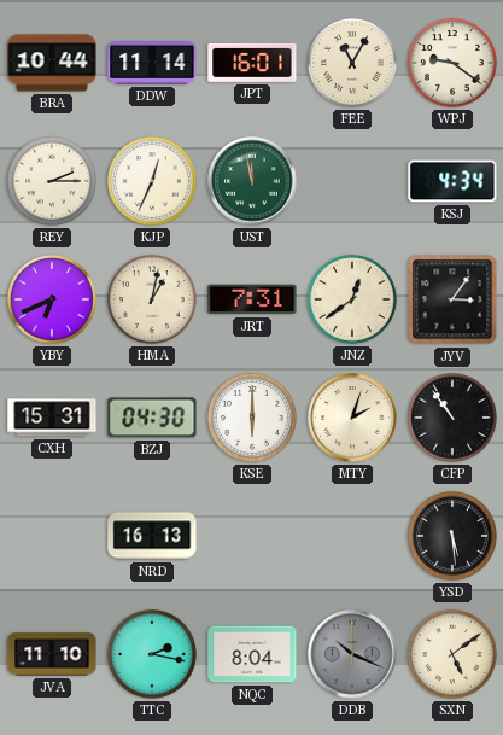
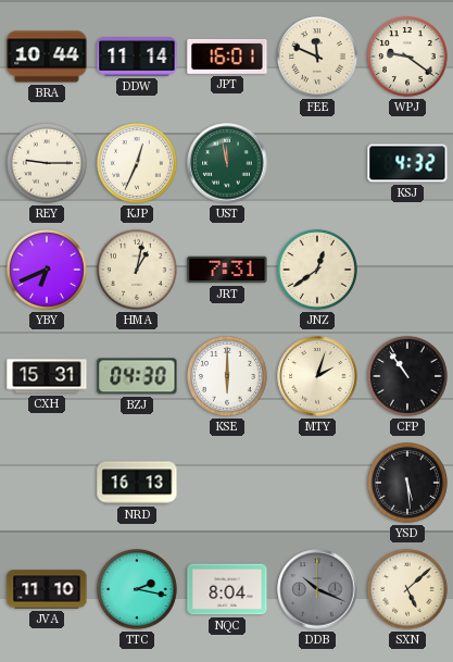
FEE: 11:05 -> 11:49
REY: 2:15 -> 9:15
KSJ: 4:34 -> 4:32
JYV: 3:06 -> none
SXN: 5:09 -> 5:08
